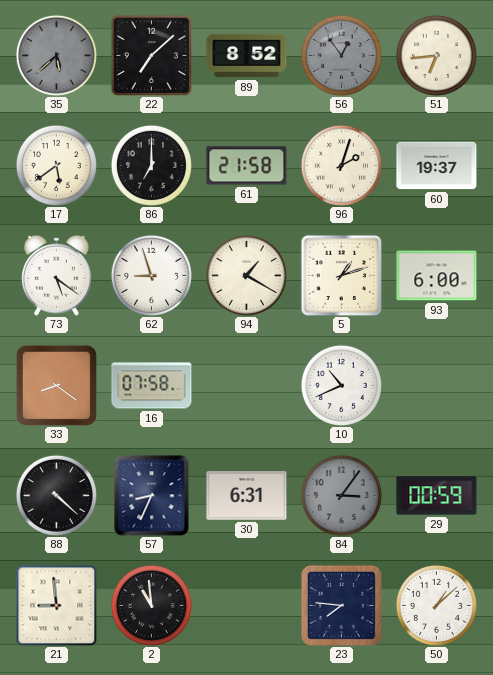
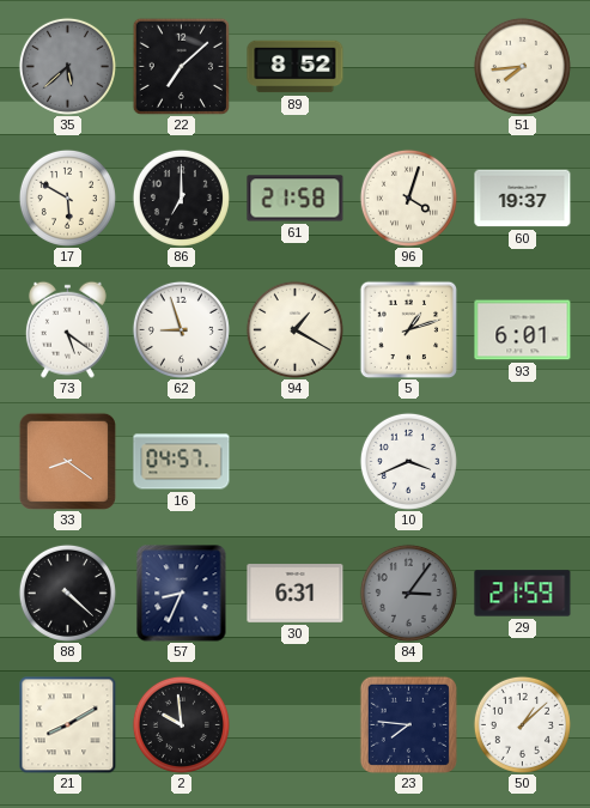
56: 12:54 -> none
51: 6:44 -> 7:44
17: 5:39 -> 5:50
96: 2:03 -> 4:03
93: 6:00 -> 6:01
16: 07:58 -> 04:57
10: 10:41 -> 3:41
29: 00:59 -> 21:59
21: 8:59 -> 8:10
2: 10:59 -> 9:59
